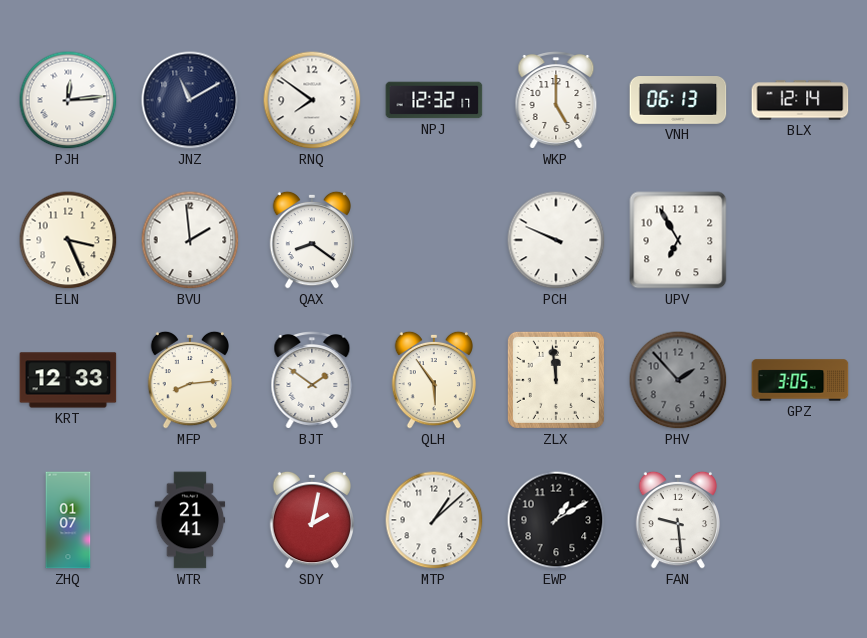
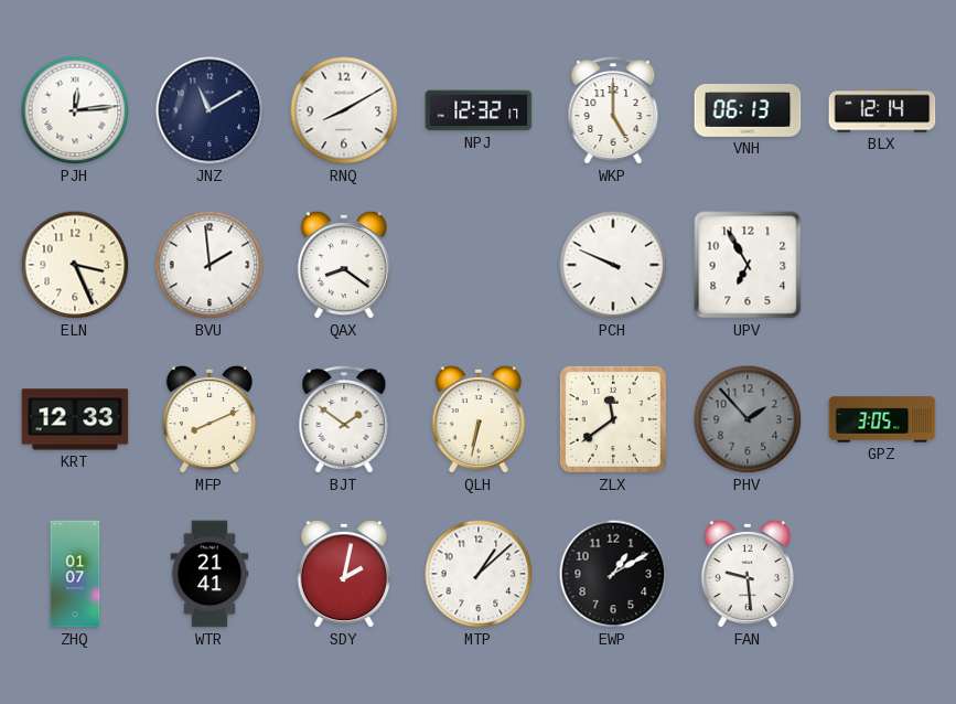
RNQ: 7:51 -> 8:10
MFP: 8:14 -> 8:11
QLH: 5:54 -> 6:32
ZLX: 11:59 -> 11:39
